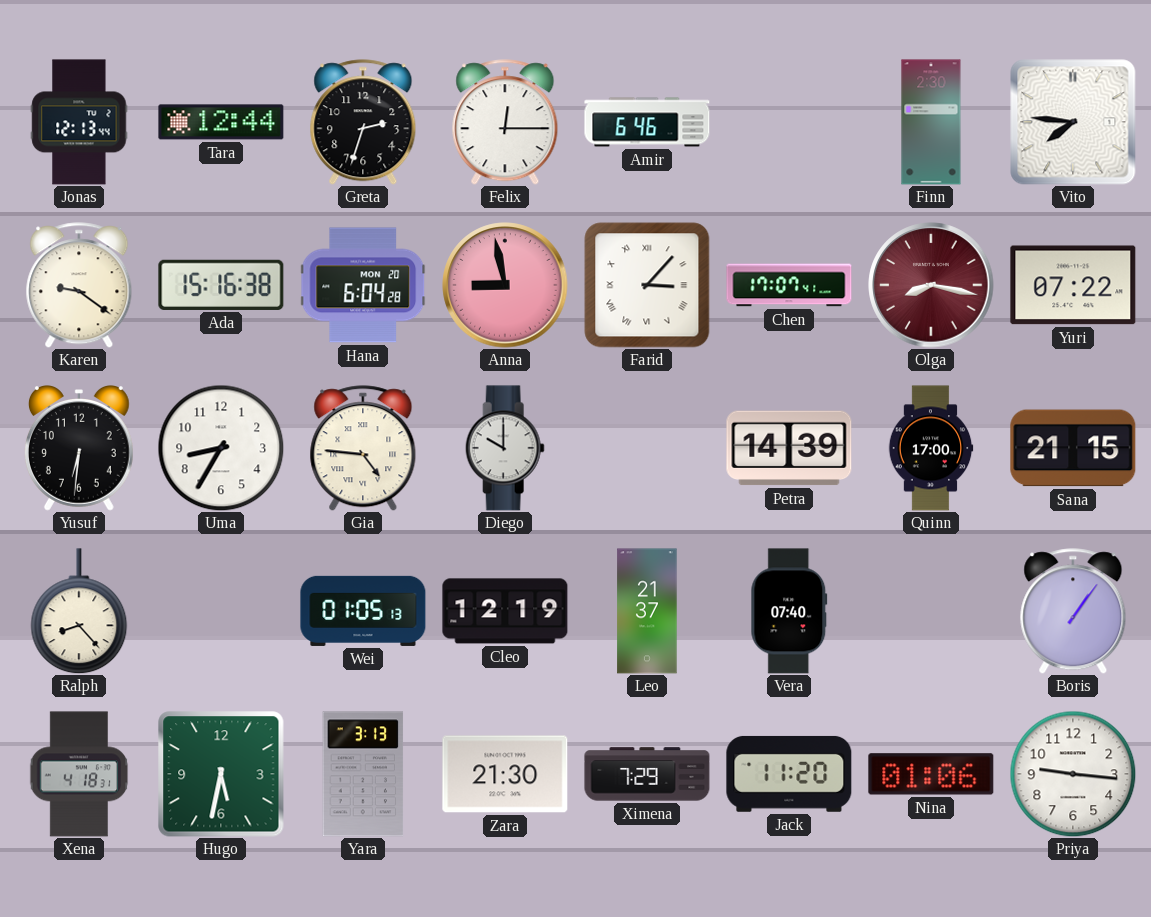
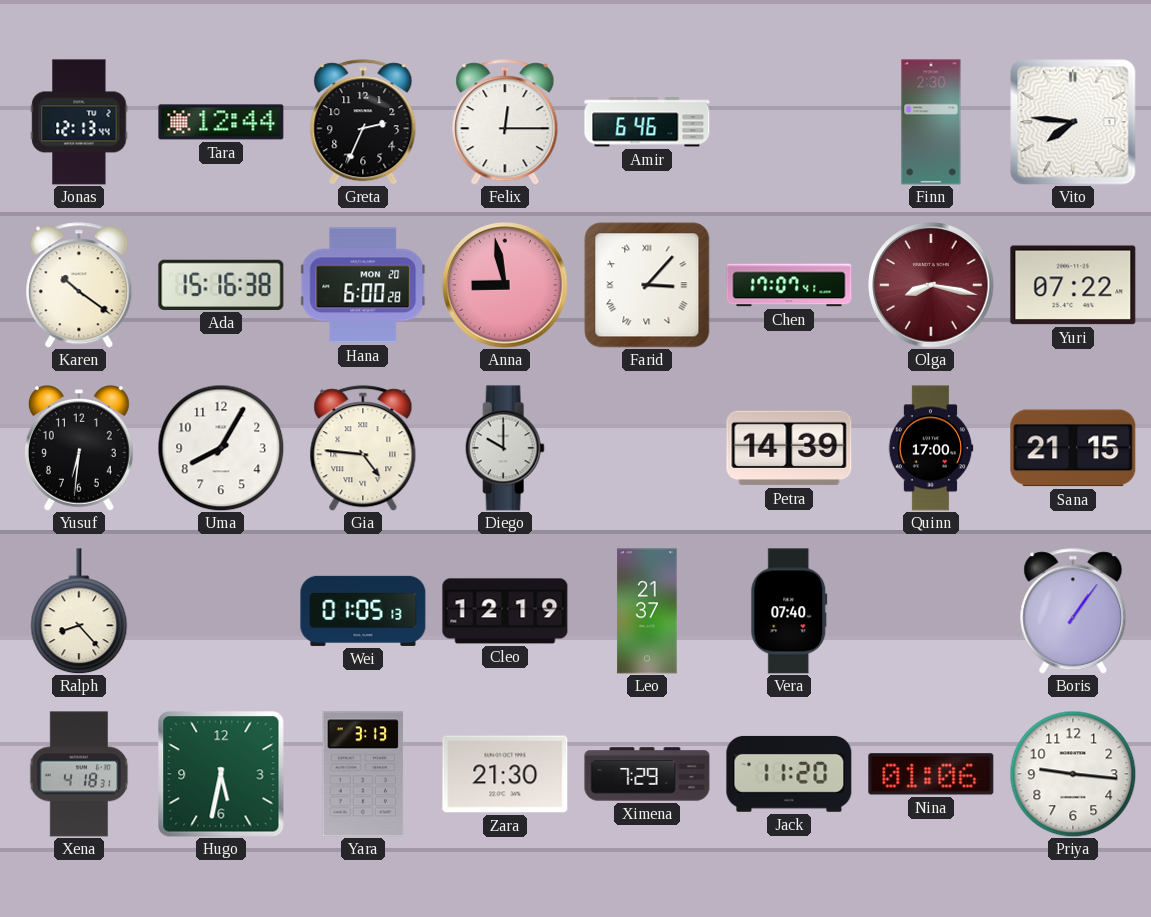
Greta: 2:33 -> 2:34
Karen: 9:21 -> 10:21
Hana: 6:04 -> 6:00
Uma: 8:35 -> 8:05
